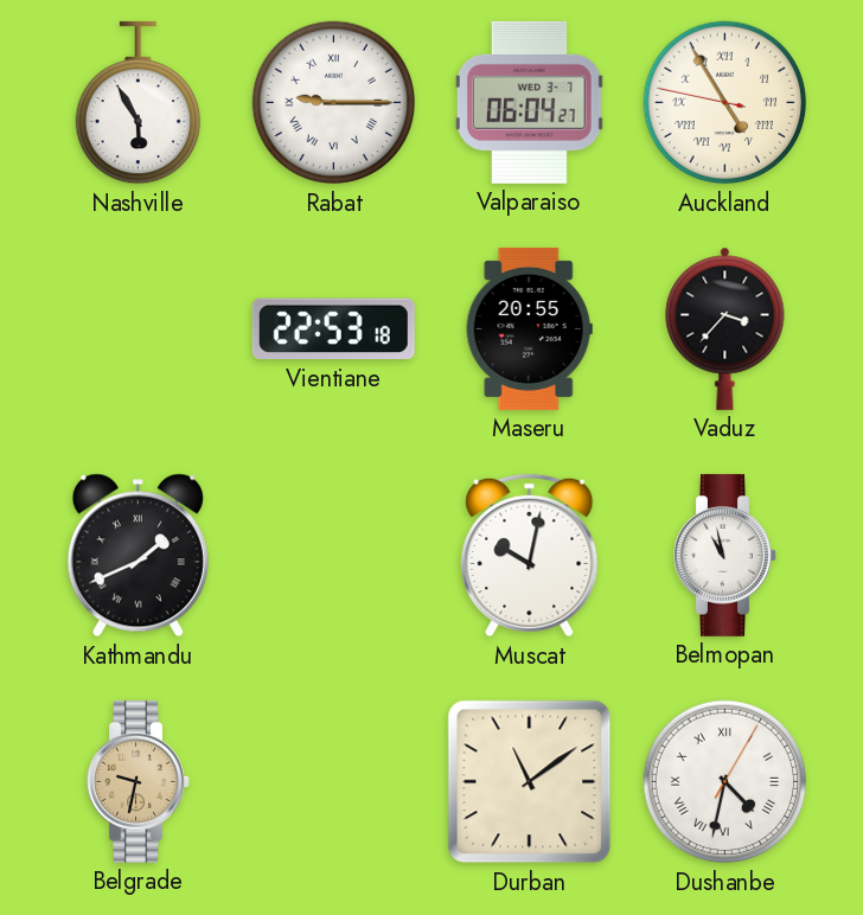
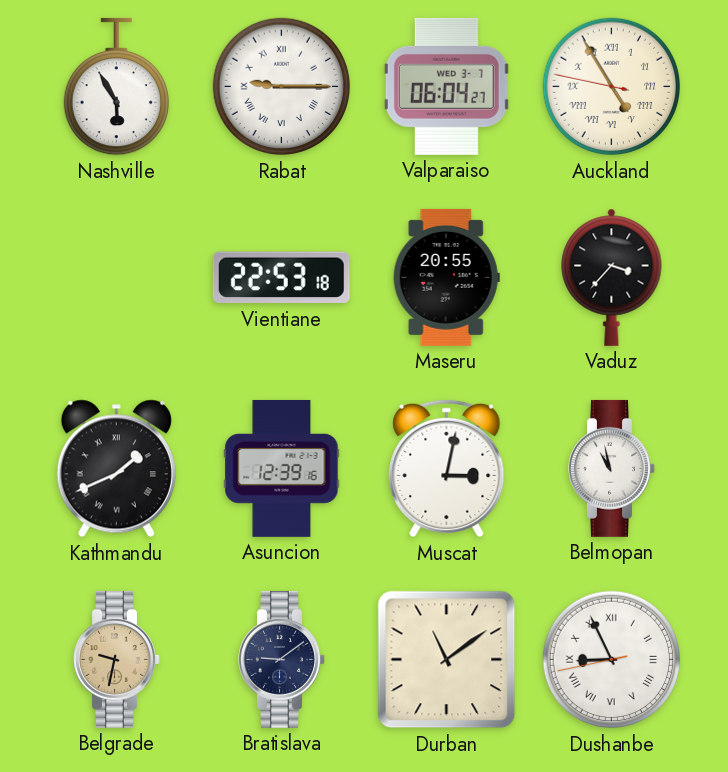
Asuncion: none -> 12:39
Muscat: 10:02 -> 3:02
Bratislava: none -> 9:09
Dushanbe: 4:32 -> 8:55
